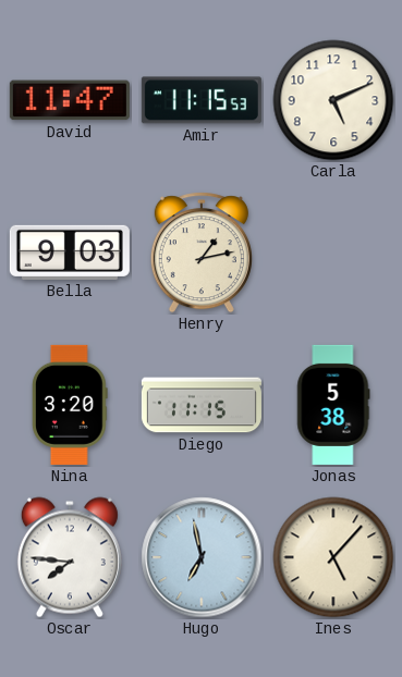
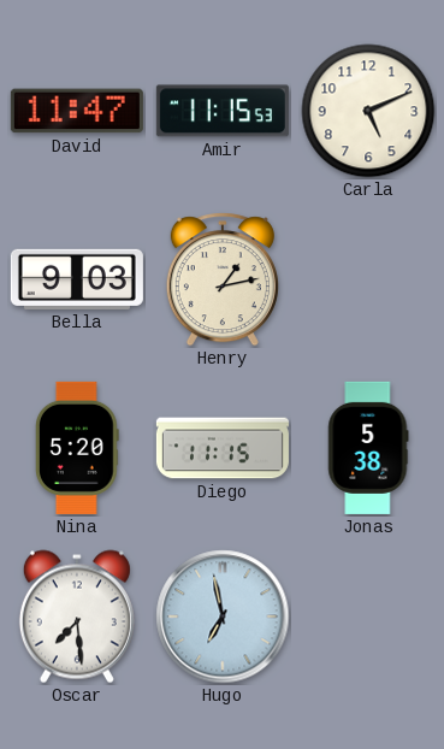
Nina: 3:20 -> 5:20
Oscar: 7:46 -> 7:29
Ines: 5:07 -> none
